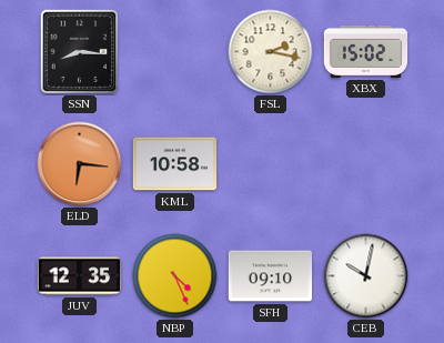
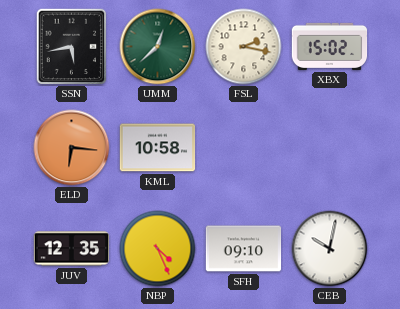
SSN: 8:16 -> 5:43
UMM: none -> 12:38
